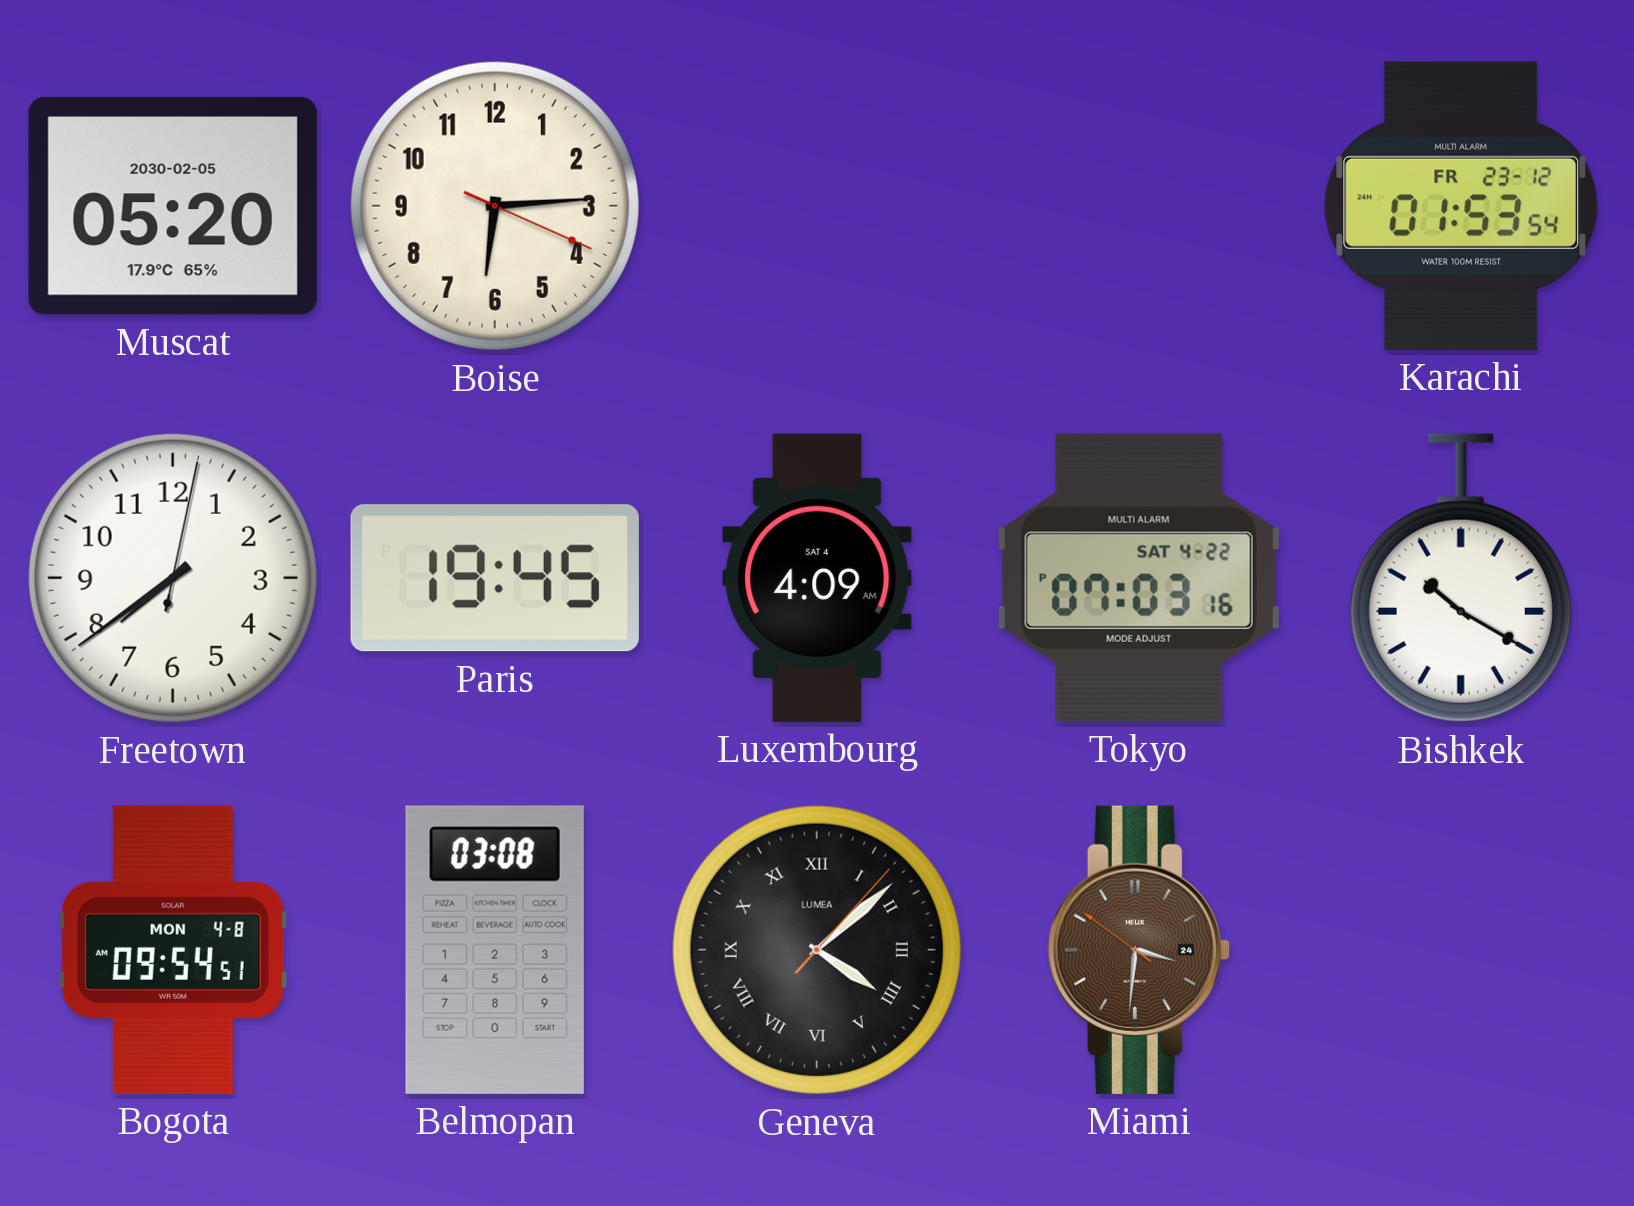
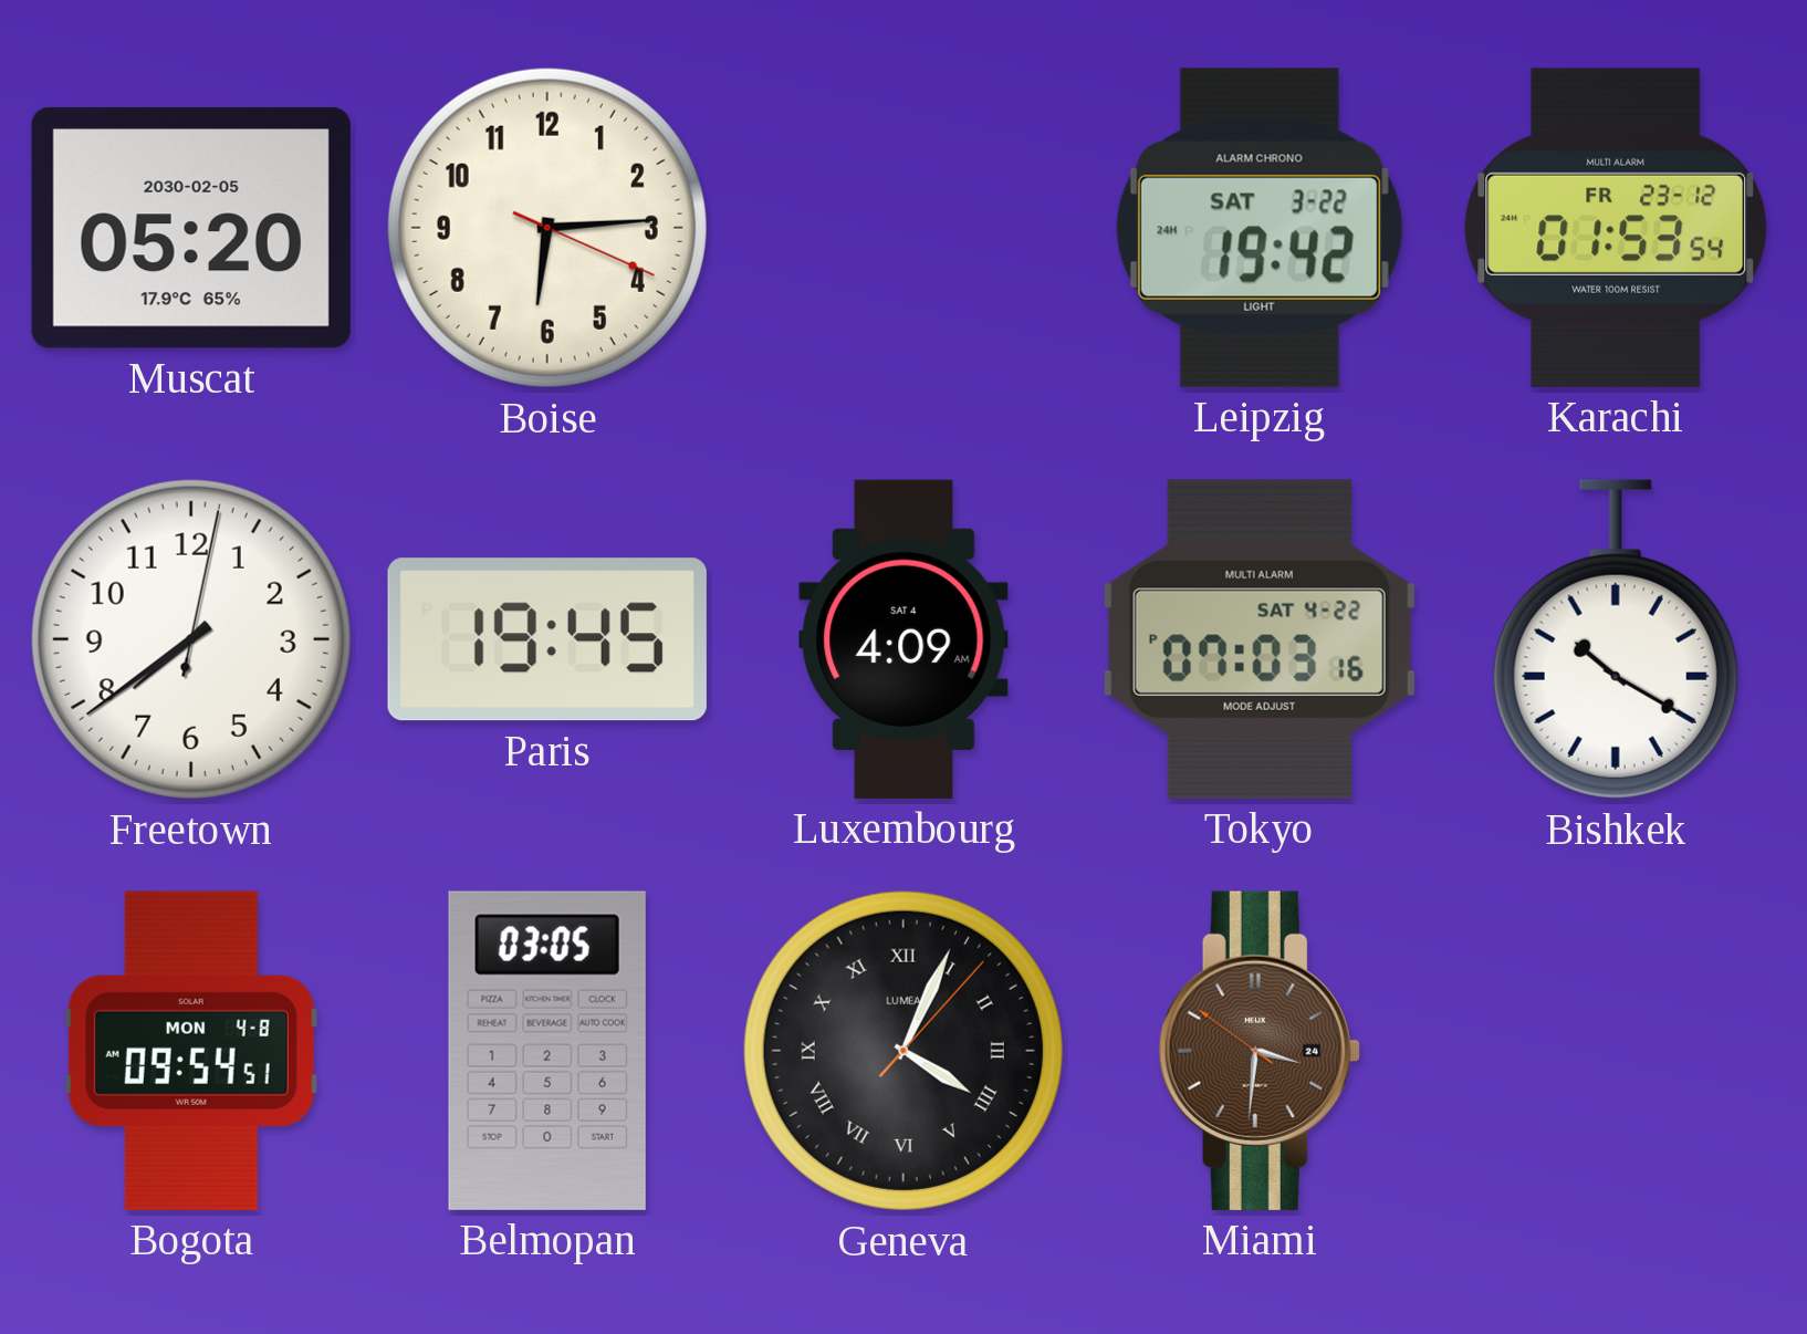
Leipzig: none -> 19:42
Belmopan: 03:08 -> 03:05
Geneva: 4:08 -> 4:04
